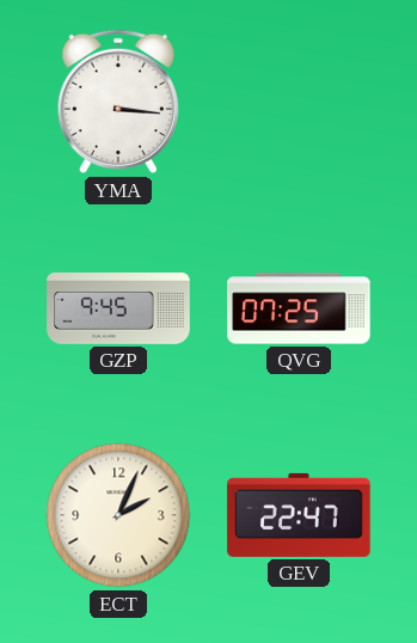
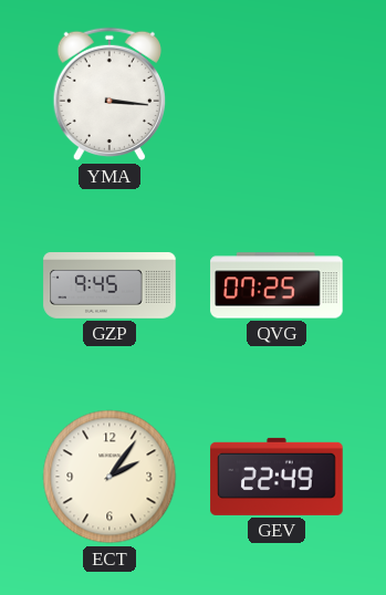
ECT: 2:04 -> 2:06
GEV: 22:47 -> 22:49
